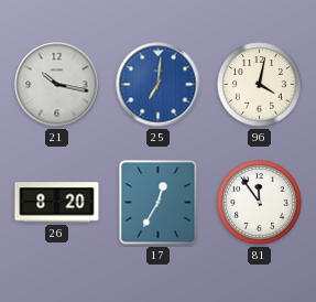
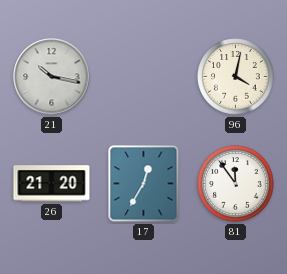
25: 7:01 -> none
26: 8:20 -> 21:20
